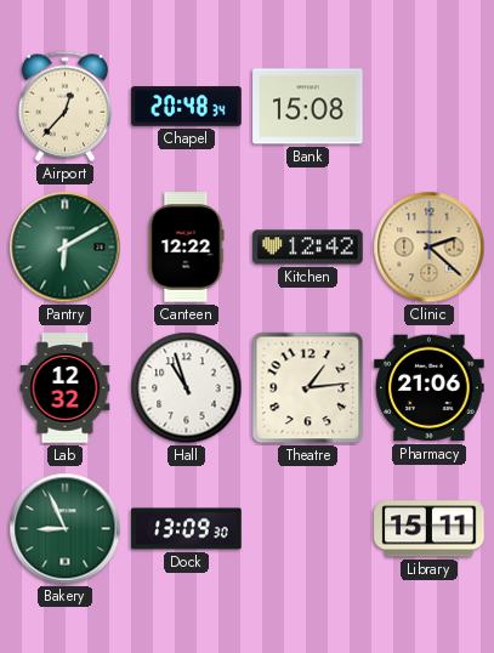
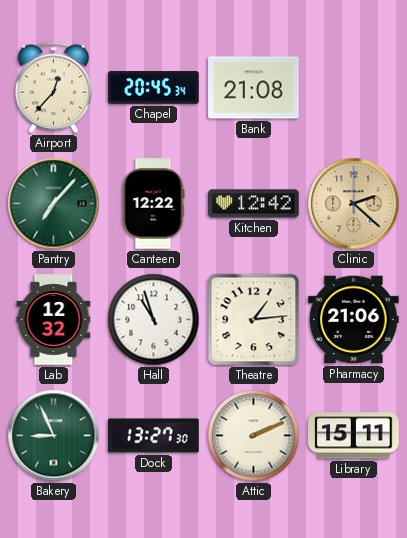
Chapel: 20:48 -> 20:45
Bank: 15:08 -> 21:08
Pantry: 6:10 -> 7:07
Dock: 13:09 -> 13:27
Attic: none -> 2:11
